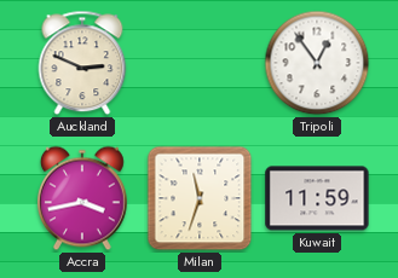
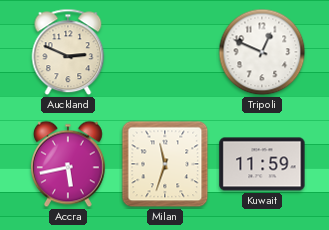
Tripoli: 12:54 -> 12:49
Accra: 3:43 -> 5:43
